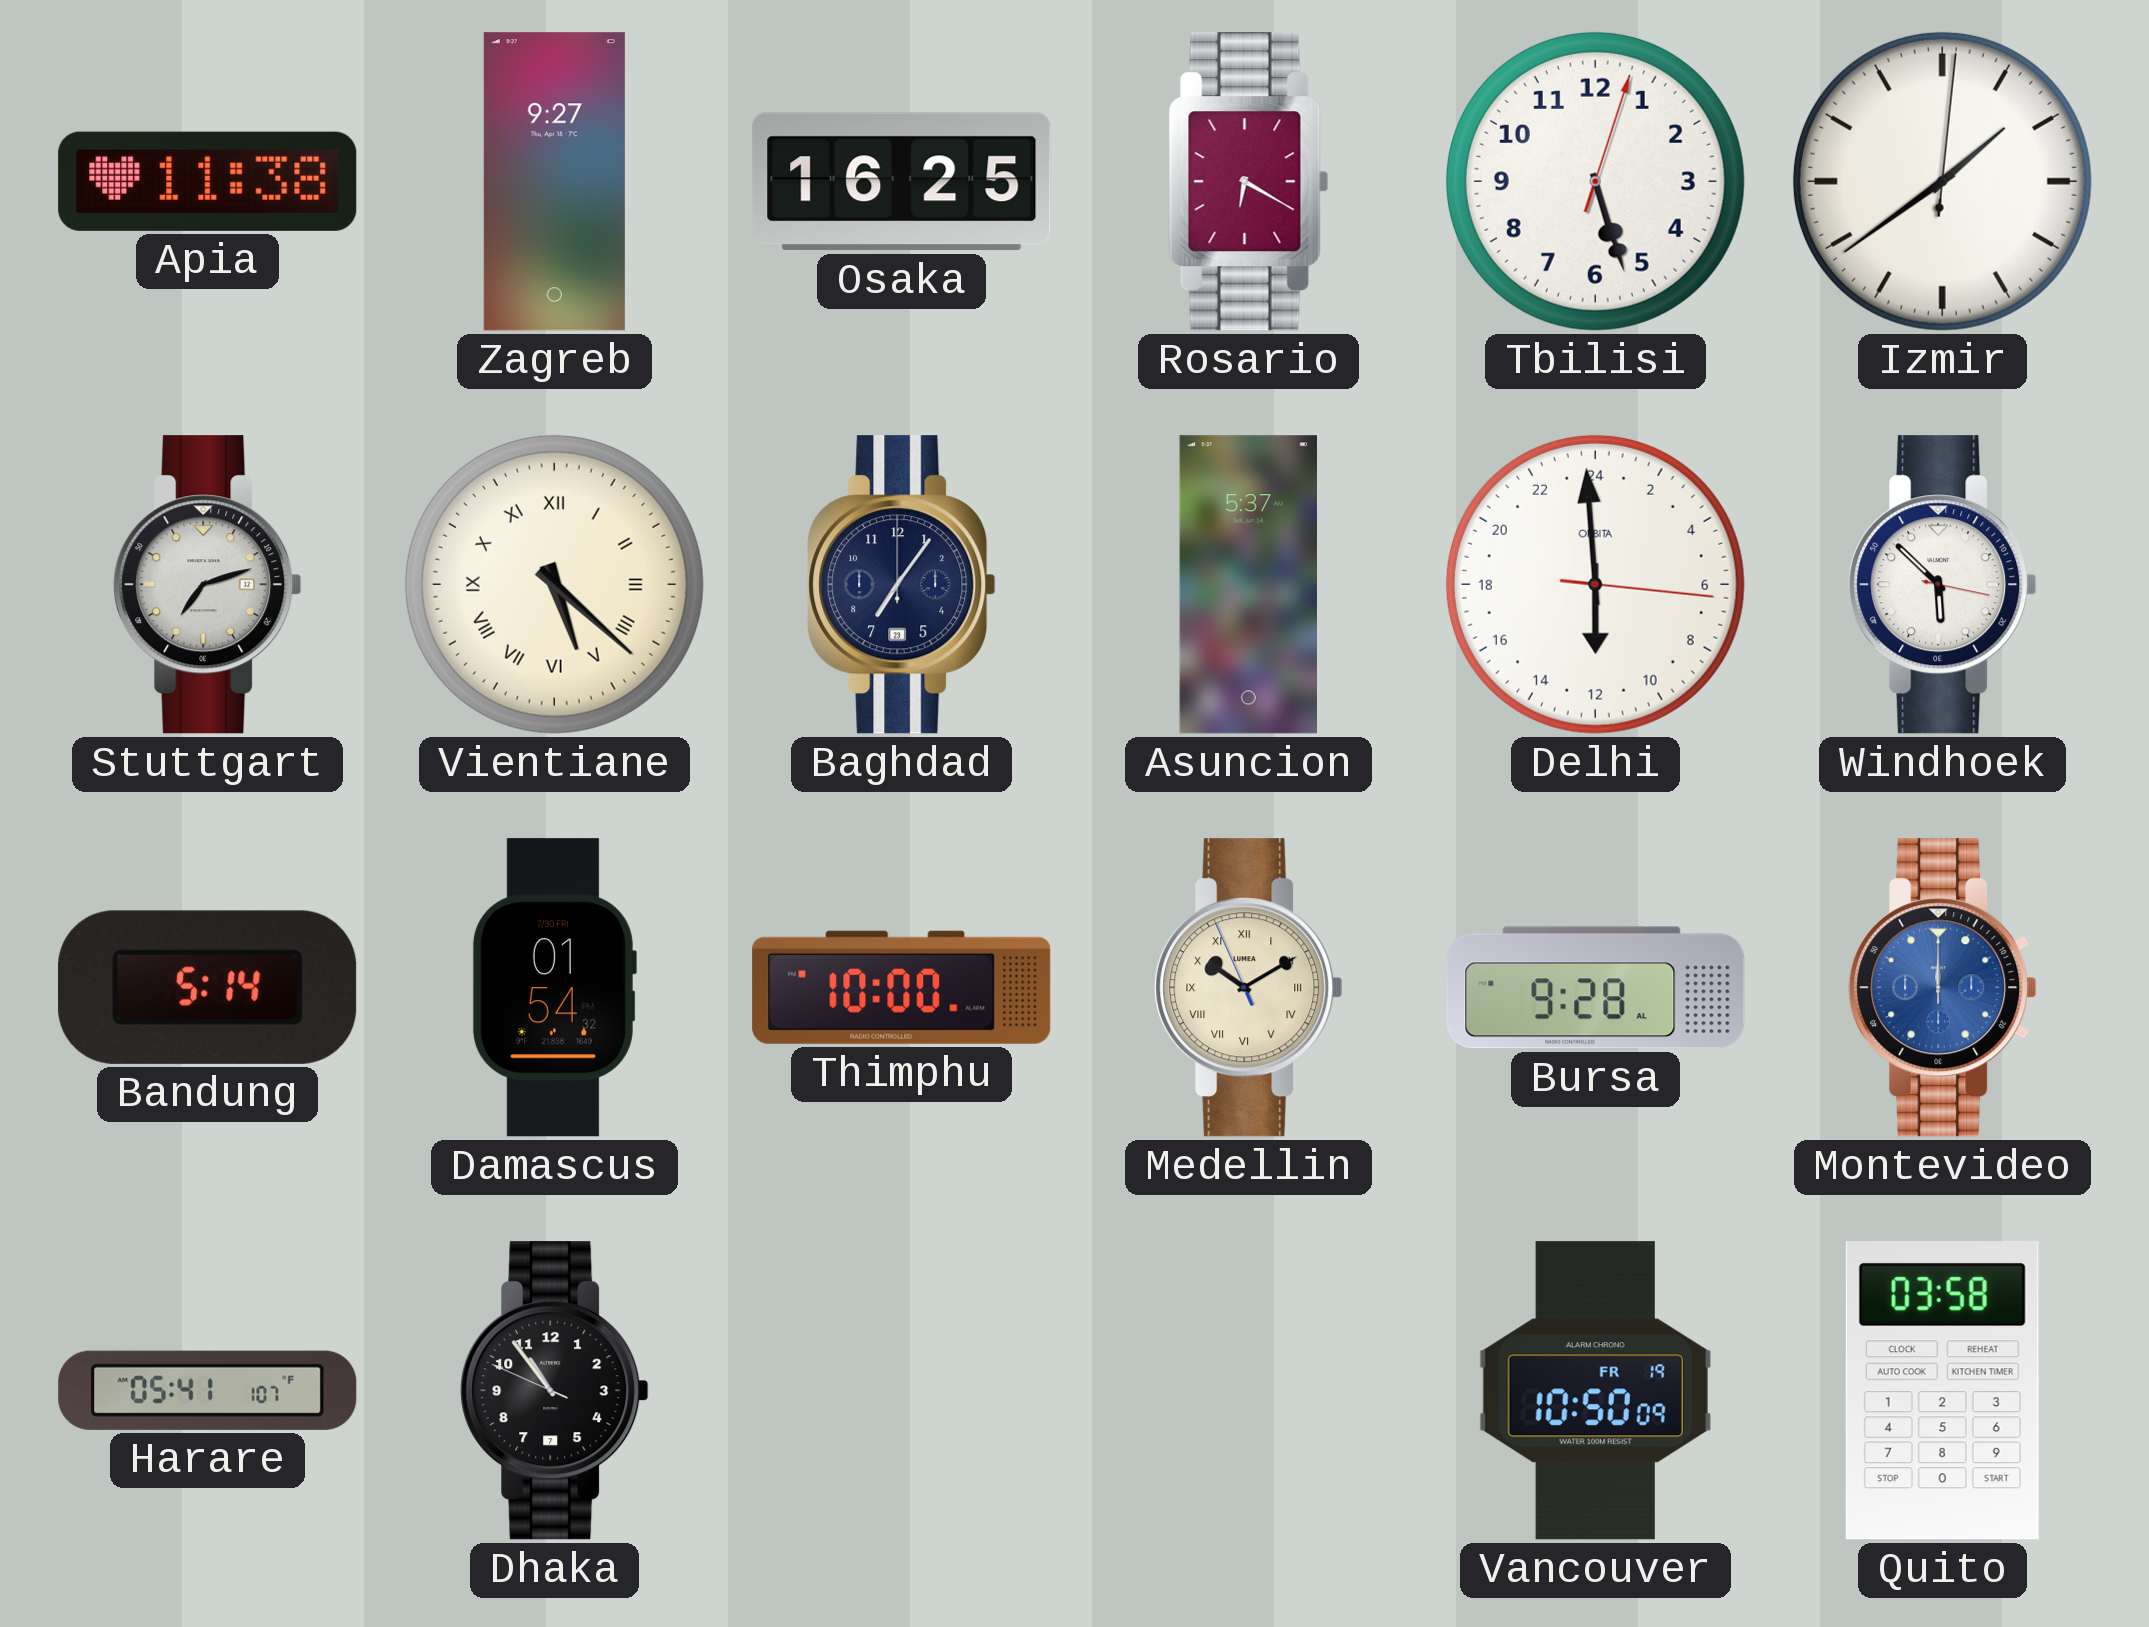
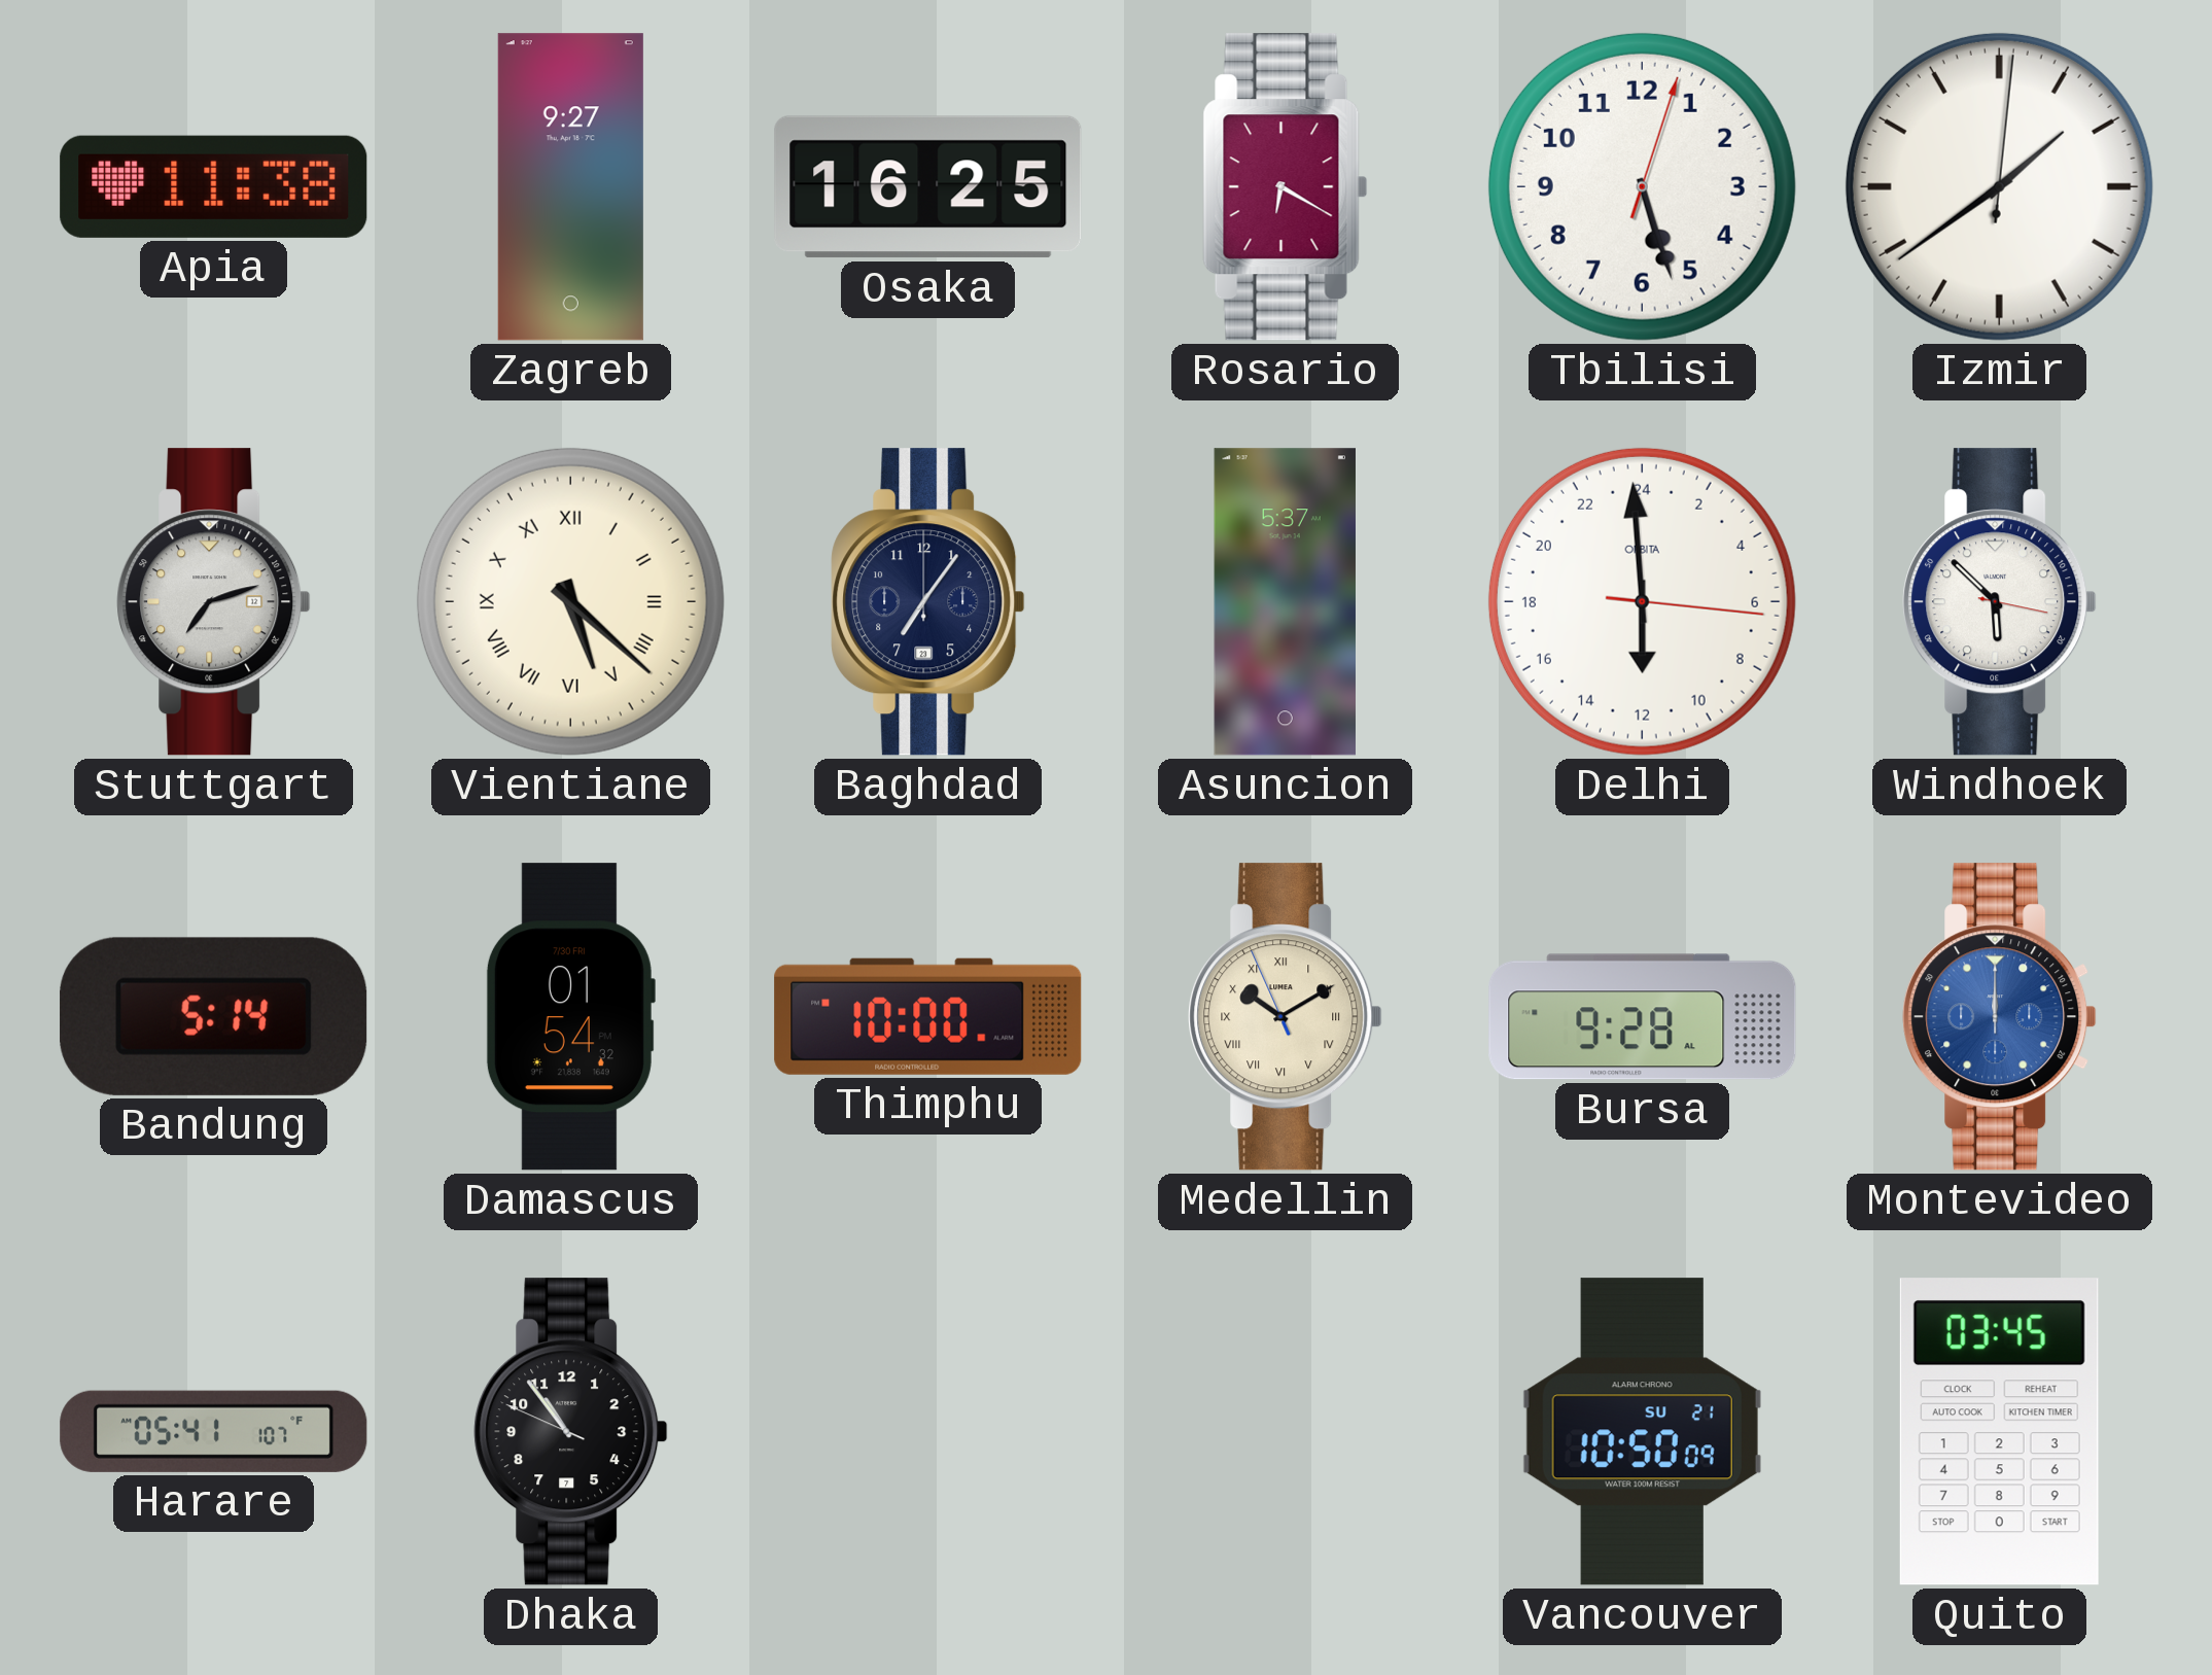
Vancouver date: FR 19 -> SU 21
Quito: 03:58 -> 03:45
